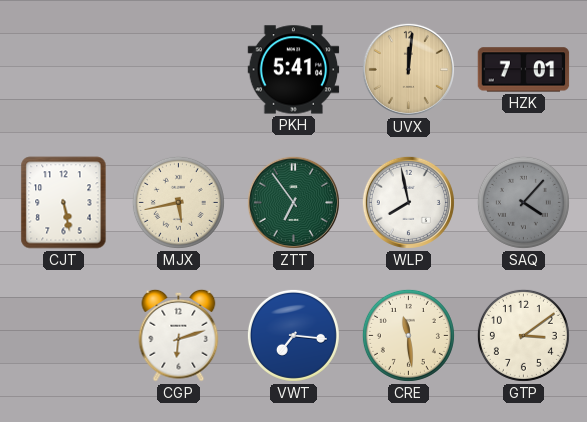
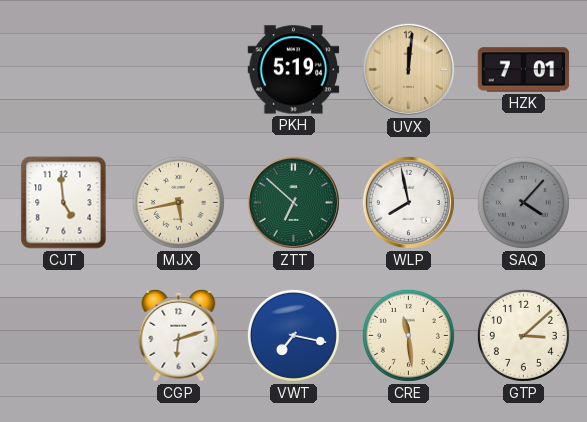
PKH: 5:41 -> 5:19
CJT: 5:28 -> 4:59
ZTT: 6:54 -> 6:52
VWT: 7:16 -> 7:17
GTP: 3:09 -> 3:08
